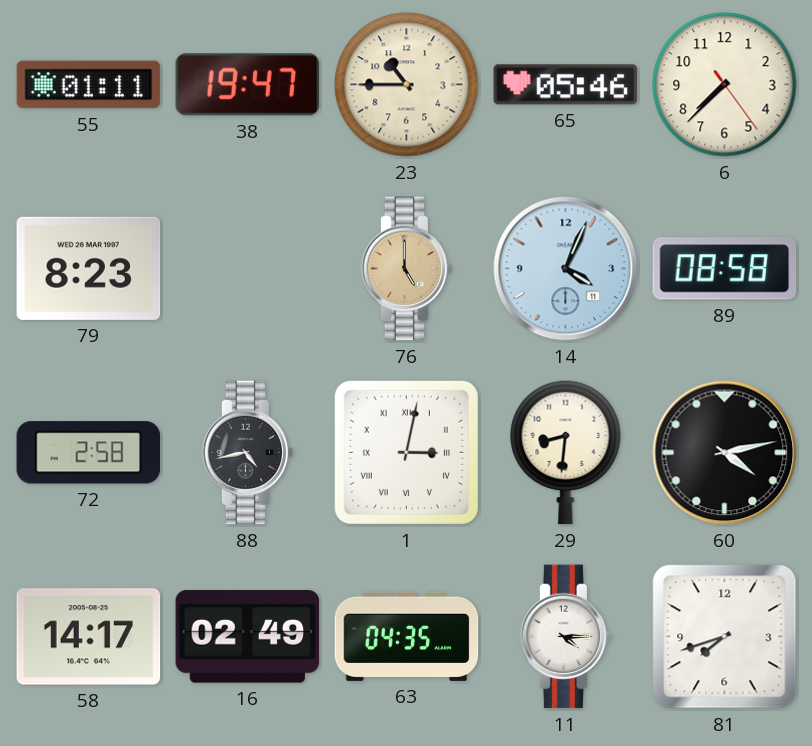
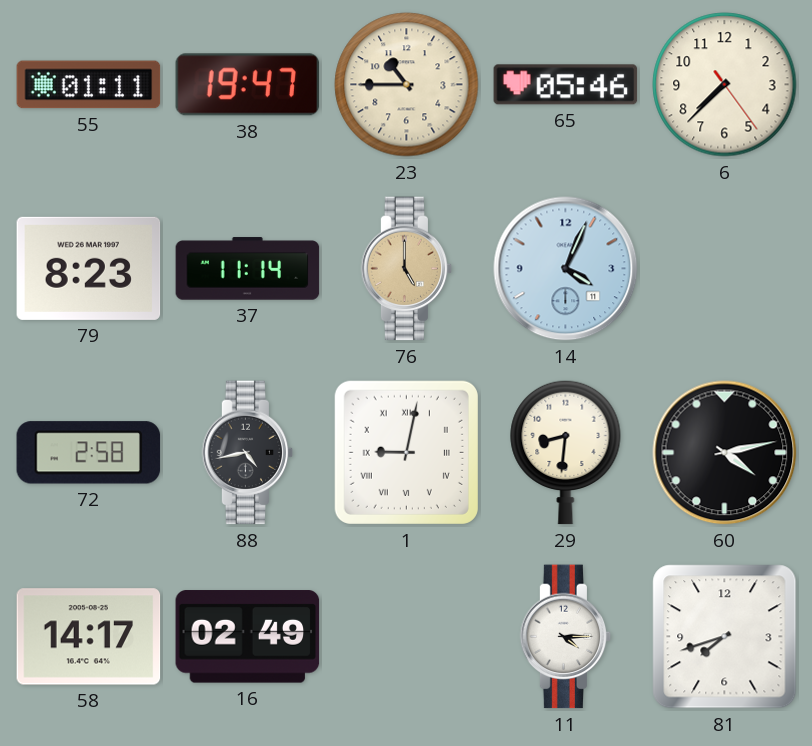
37: none -> 11:14
89: 08:58 -> none
1: 3:02 -> 9:02
63: 04:35 -> none
